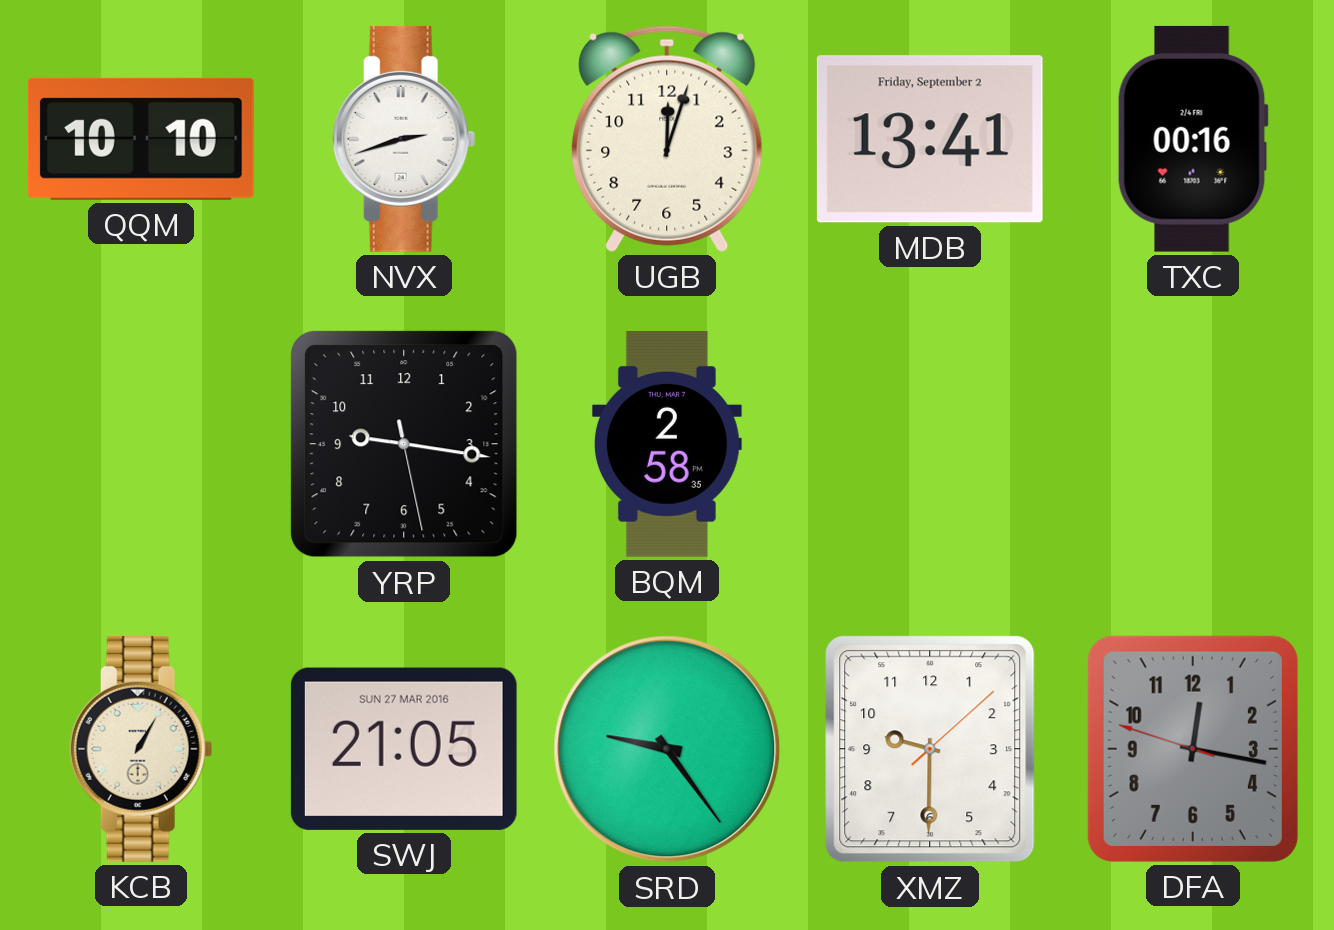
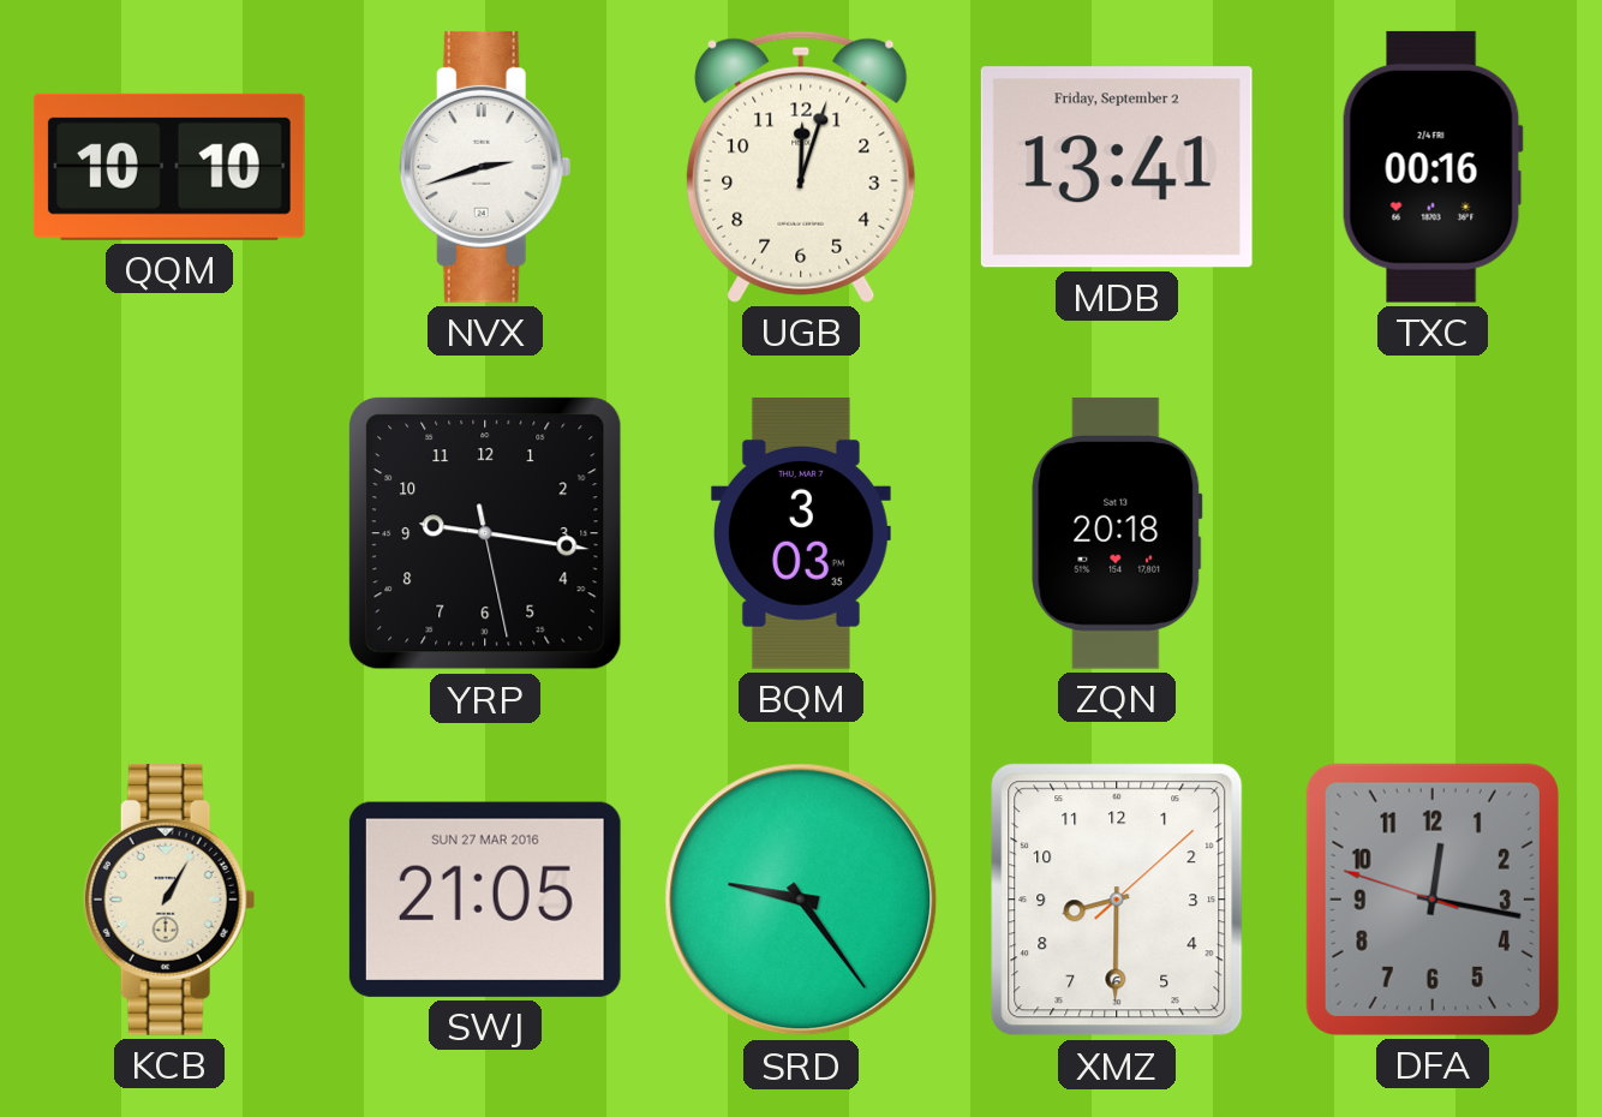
BQM: 2:58 -> 3:03
ZQN: none -> 20:18
XMZ: 9:30 -> 8:30
